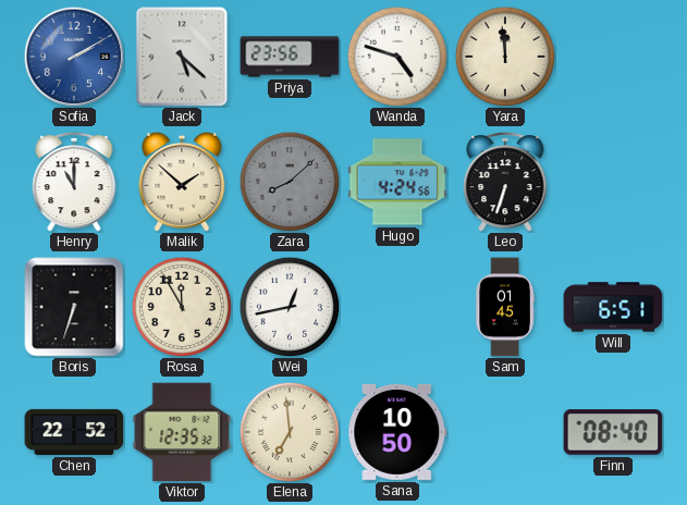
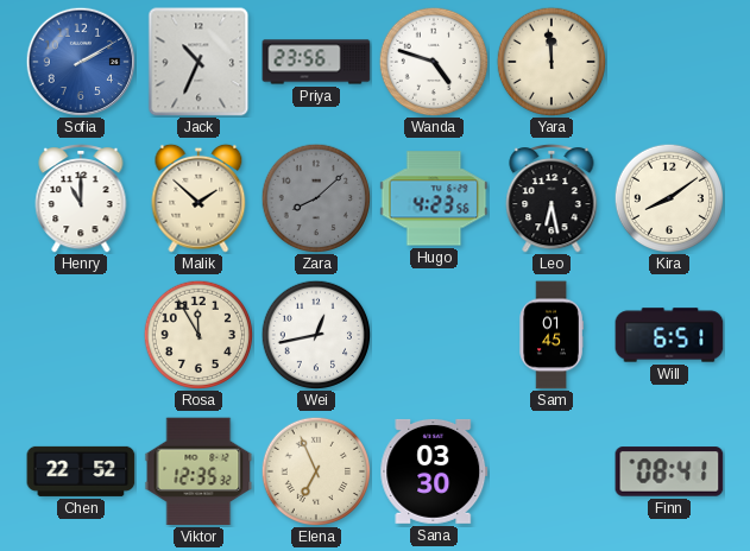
Jack: 5:22 -> 10:34
Hugo: 4:24 -> 4:23
Leo: 6:33 -> 6:28
Kira: none -> 8:09
Boris: 6:33 -> none
Elena: 6:59 -> 6:56
Sana: 10:50 -> 03:30
Finn: 08:40 -> 08:41
